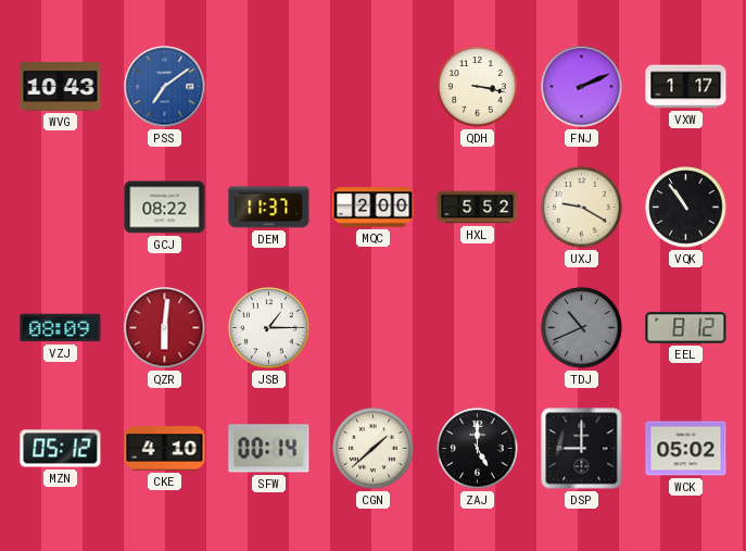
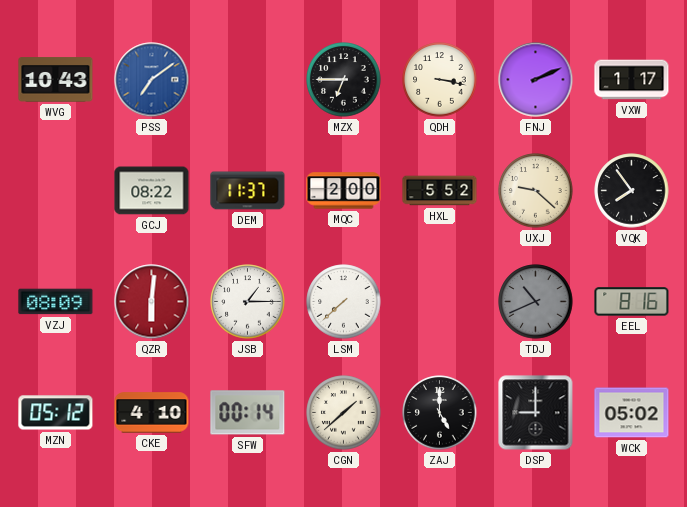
MZX: none -> 6:45
UXJ: 9:20 -> 9:22
VQK: 10:54 -> 7:54
LSM: none -> 7:38
EEL: 8:12 -> 8:16
